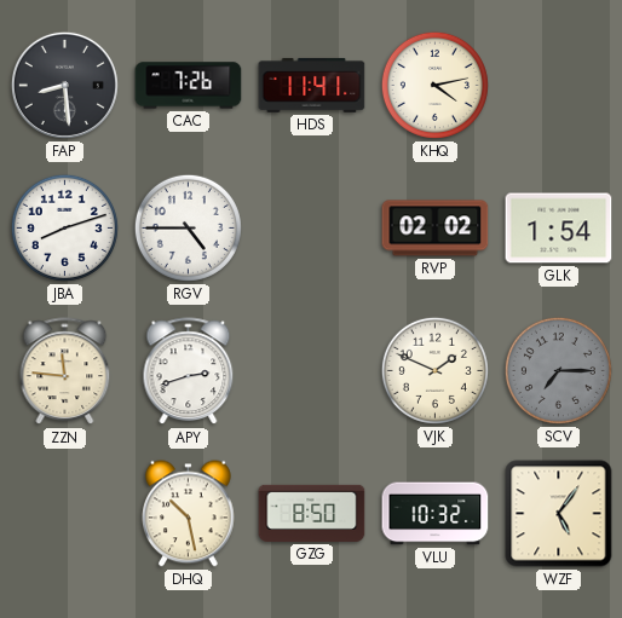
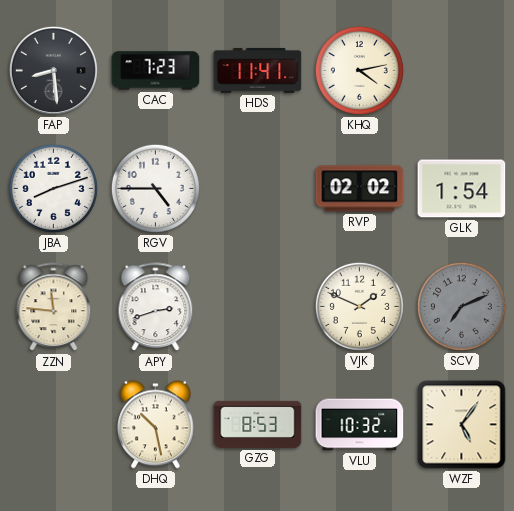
CAC: 7:26 -> 7:23
SCV: 7:15 -> 7:11
GZG: 8:50 -> 8:53
